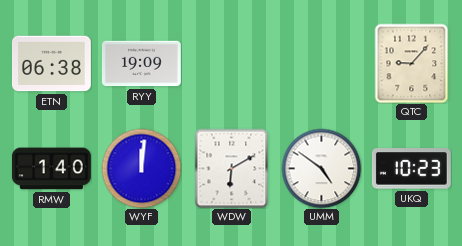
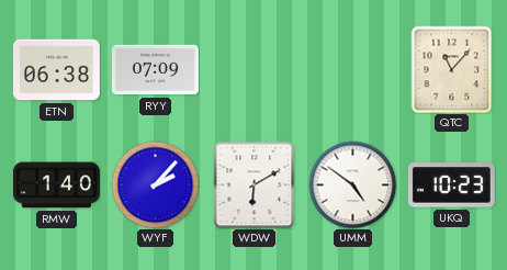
RYY: 19:09 -> 07:09
QTC: 9:07 -> 11:07
WYF: 12:01 -> 2:07
